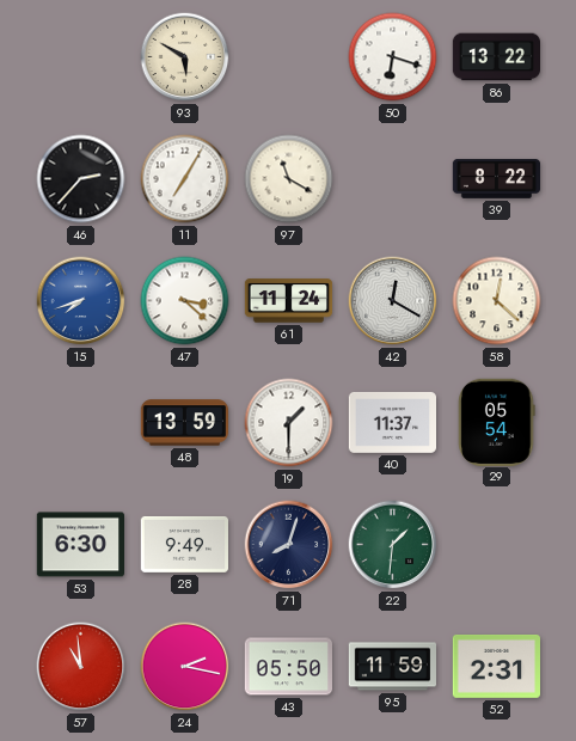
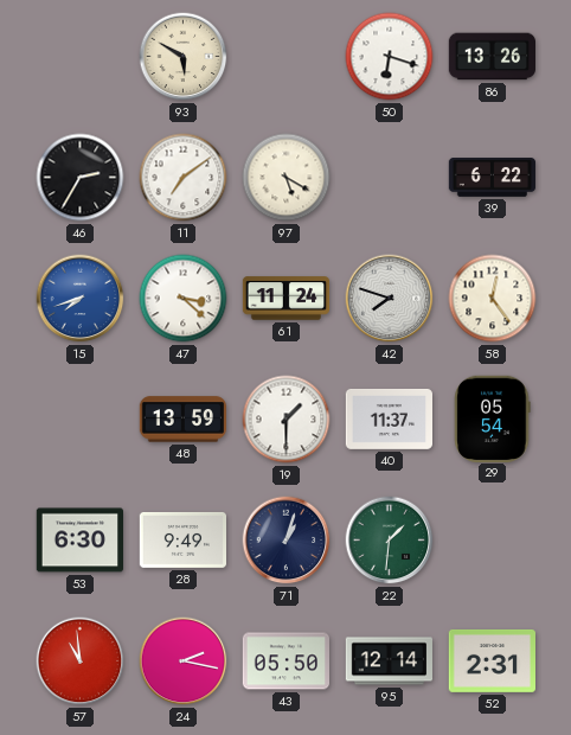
86: 13:22 -> 13:26
46: 2:37 -> 2:35
11: 7:05 -> 7:09
97: 11:20 -> 5:20
39: 8:22 -> 6:22
42: 12:20 -> 7:48
58: 12:22 -> 12:24
71: 8:03 -> 1:03
95: 11:59 -> 12:14
